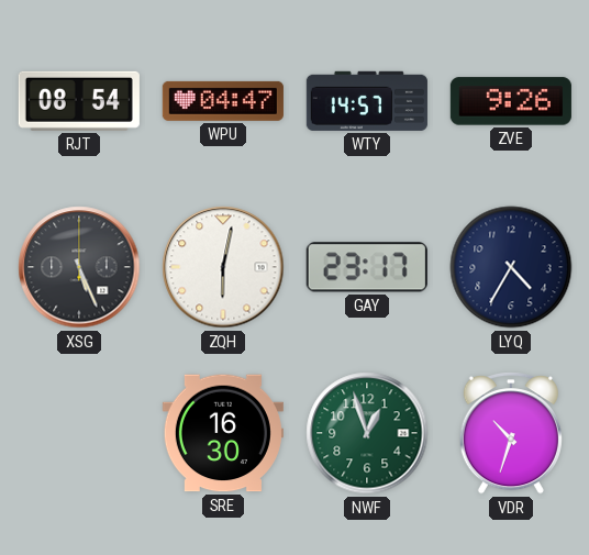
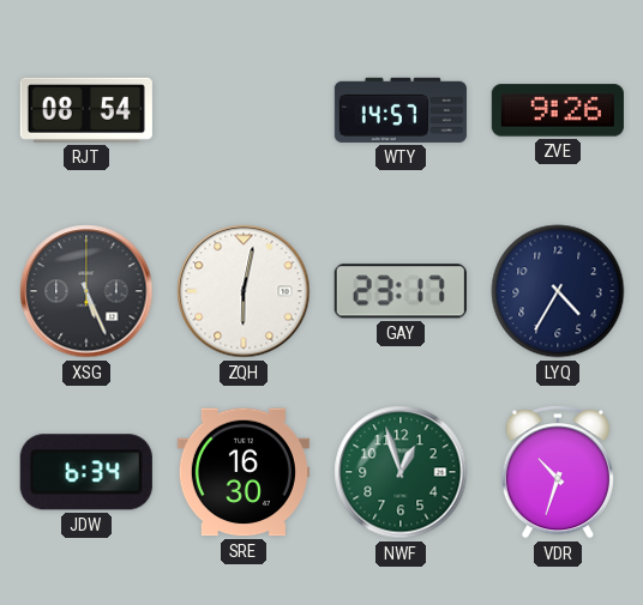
WPU: 04:47 -> none
JDW: none -> 6:34
